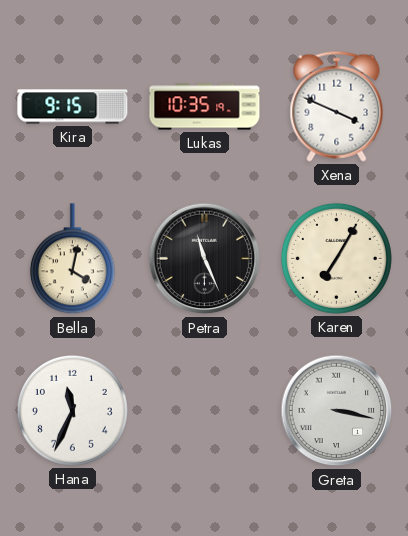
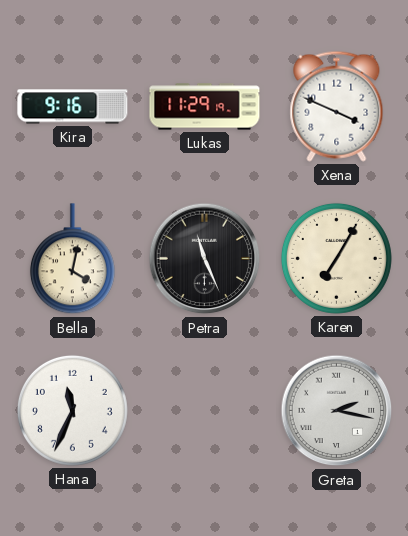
Kira: 9:15 -> 9:16
Lukas: 10:35 -> 11:29
Greta: 3:17 -> 2:17
